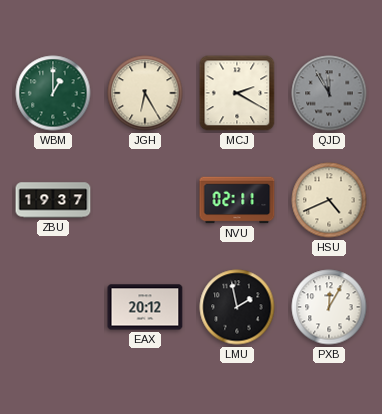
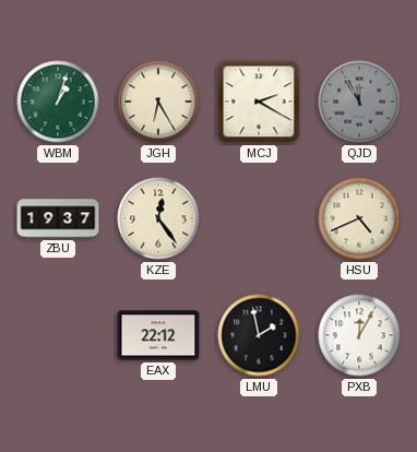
WBM: 1:00 -> 1:03
KZE: none -> 12:24
NVU: 02:11 -> none
EAX: 20:12 -> 22:12
